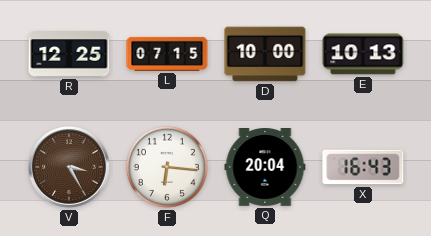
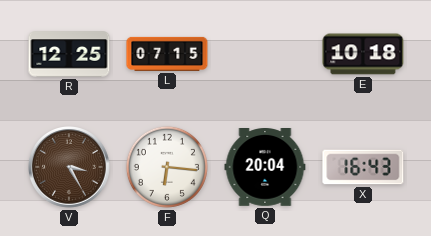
D: 10:00 -> none
E: 10:13 -> 10:18
